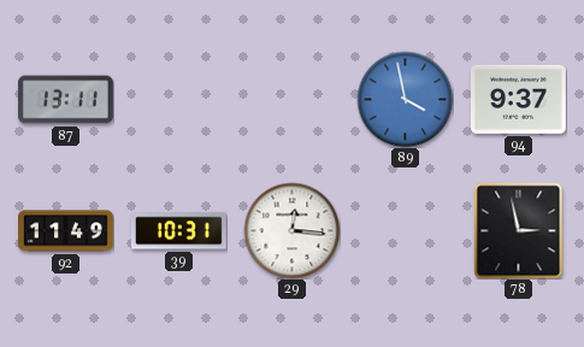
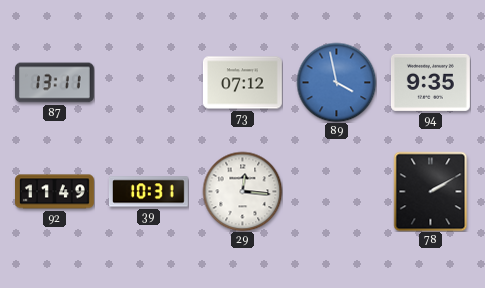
73: none -> 07:12
94: 9:37 -> 9:35
78: 2:58 -> 2:10
